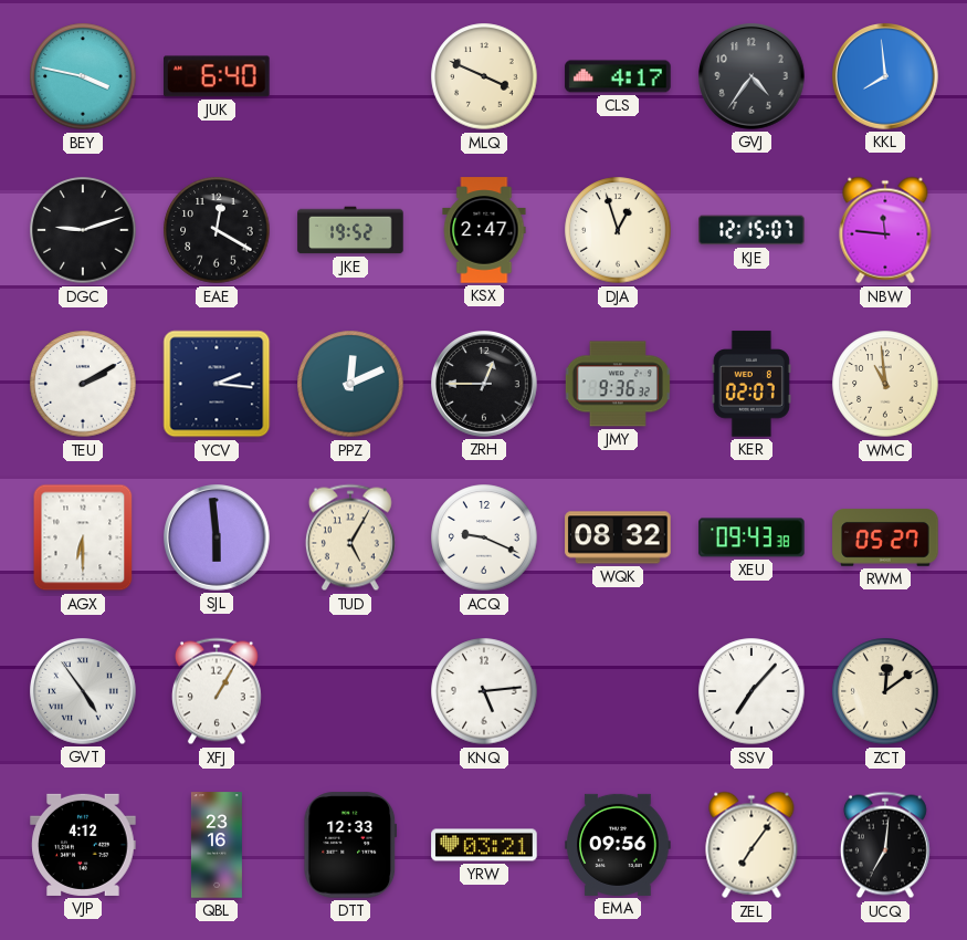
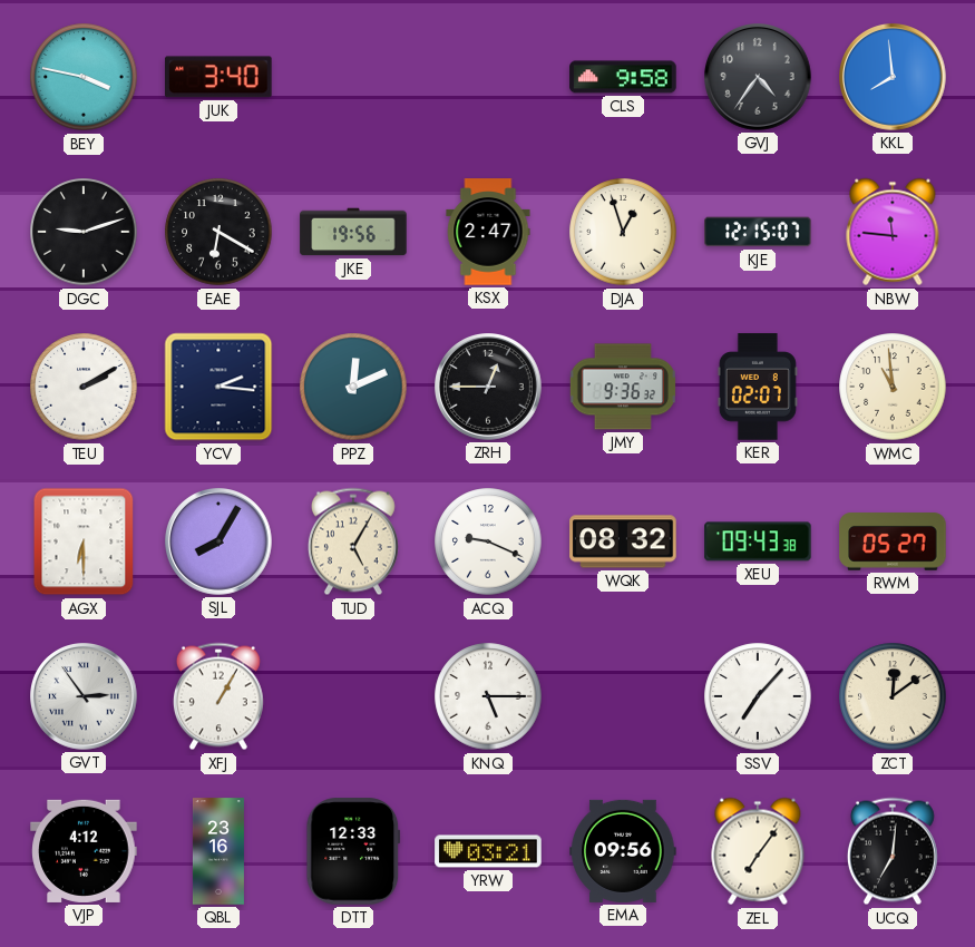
JUK: 6:40 -> 3:40
MLQ: 3:49 -> none
CLS: 4:17 -> 9:58
EAE: 12:20 -> 6:20
JKE: 19:52 -> 19:56
SJL: 5:59 -> 8:05
GVT: 4:54 -> 2:54
KNQ: 5:14 -> 5:15
